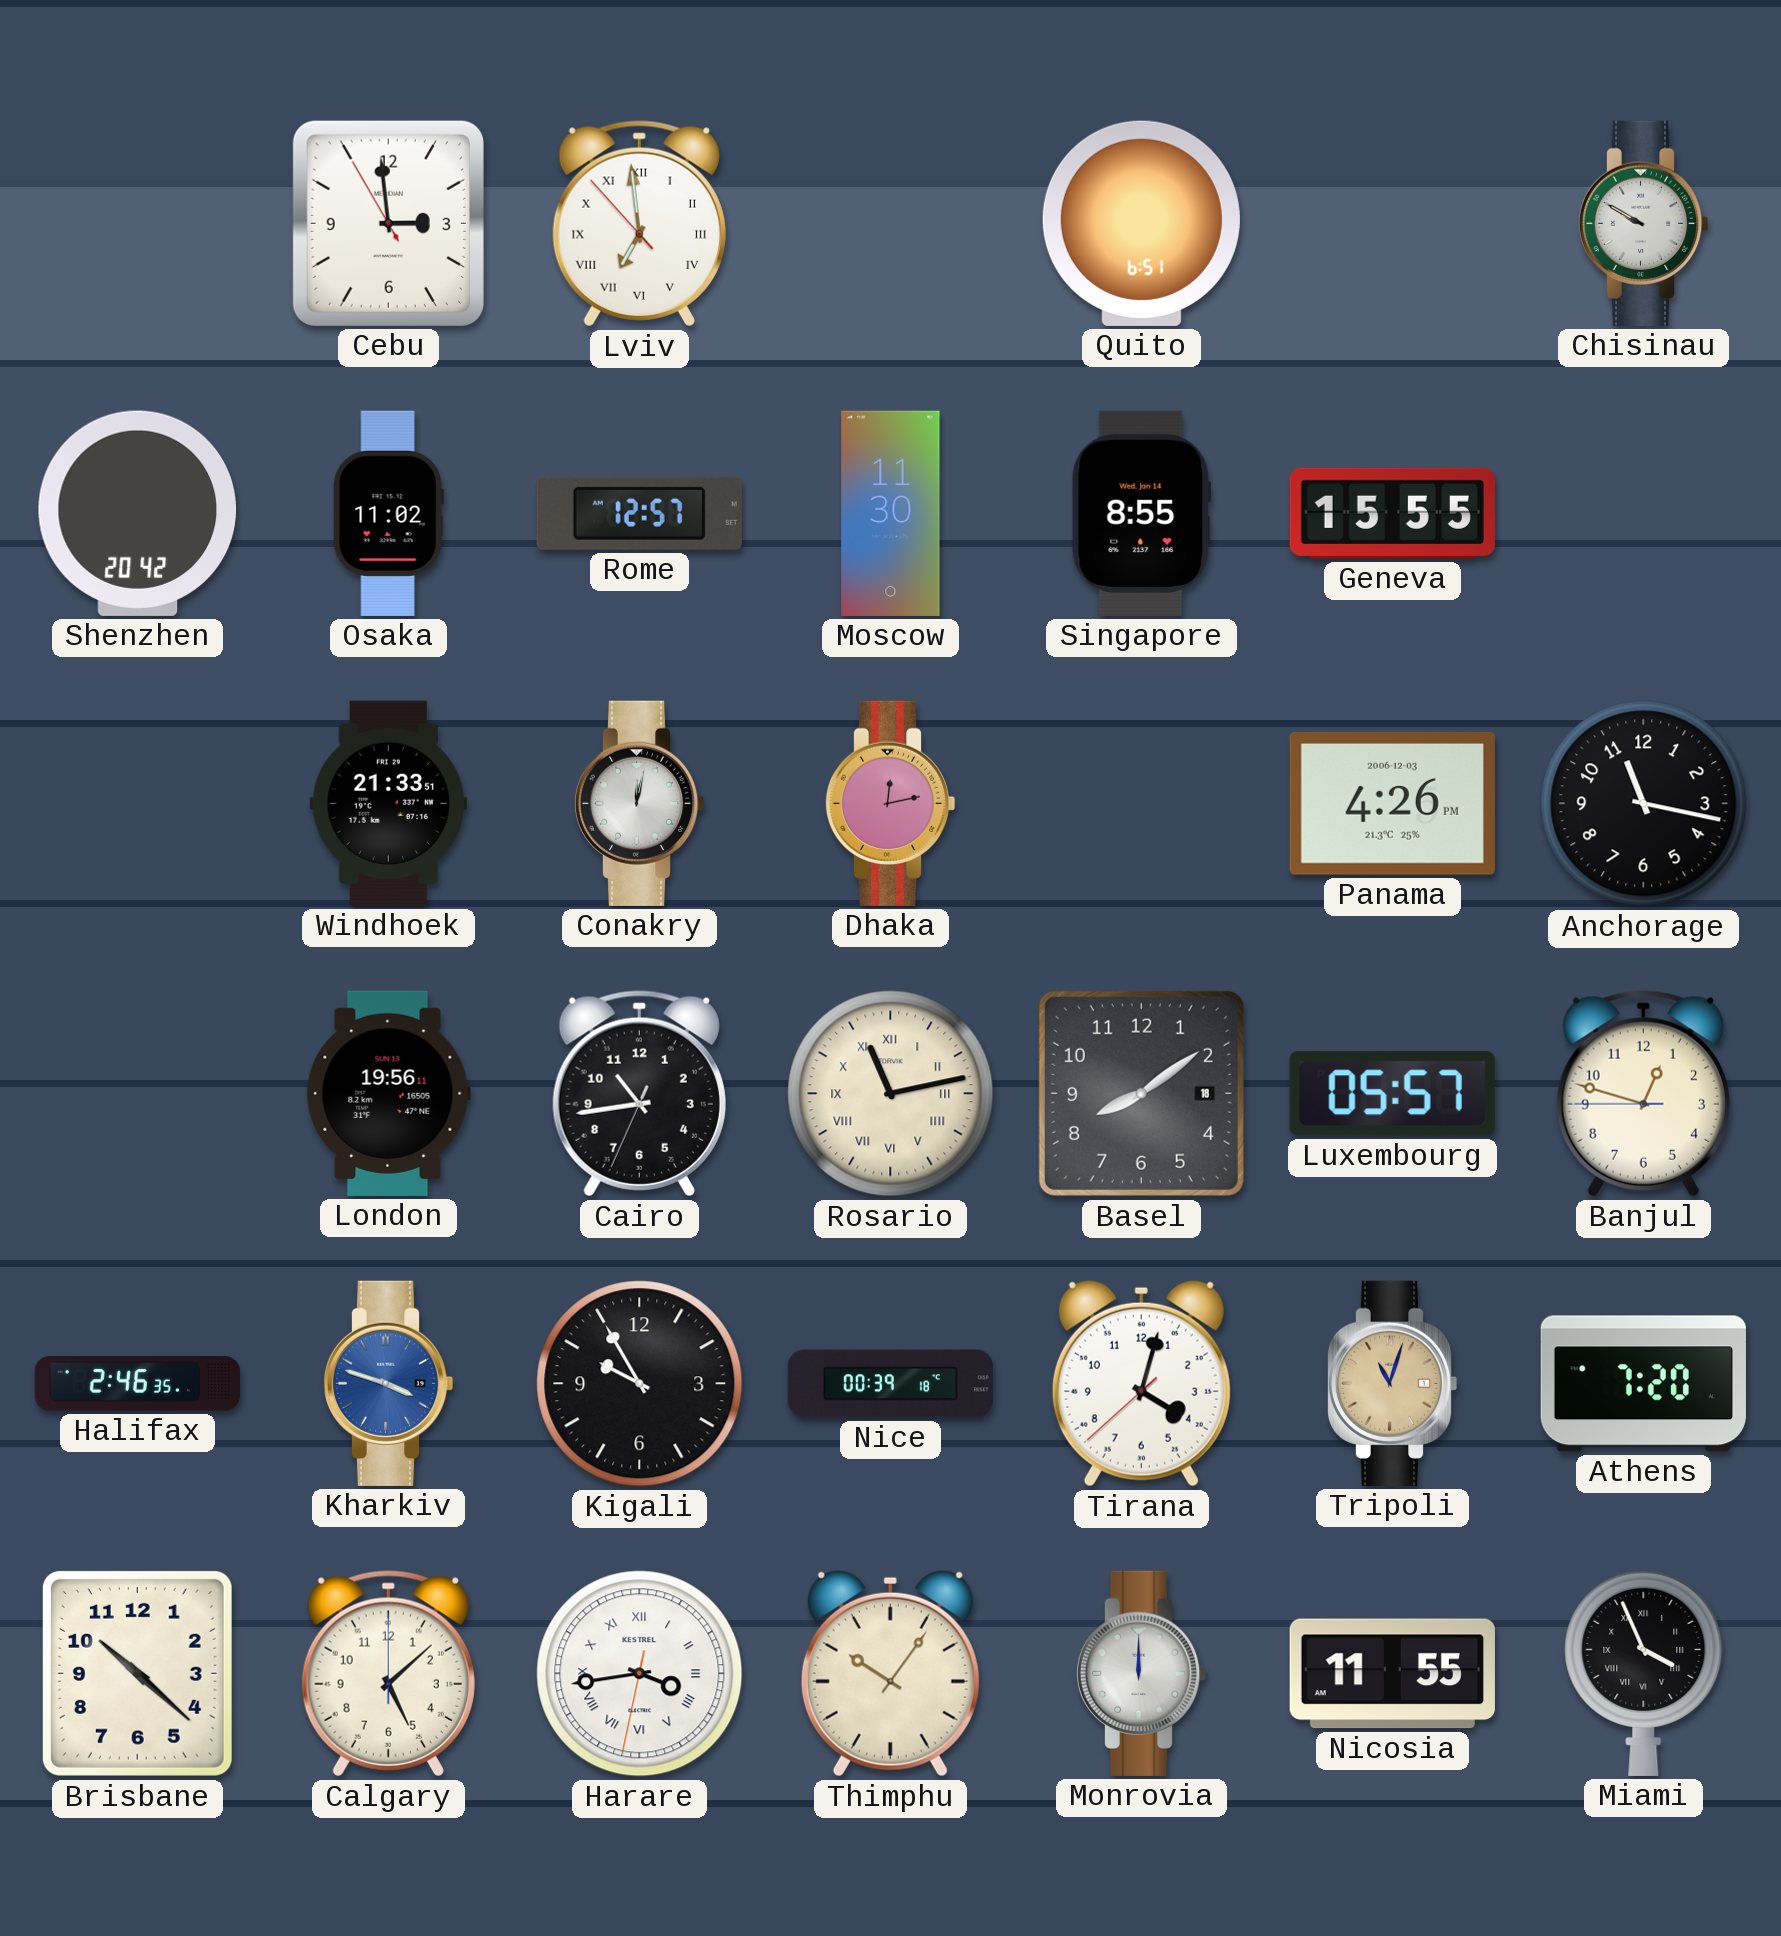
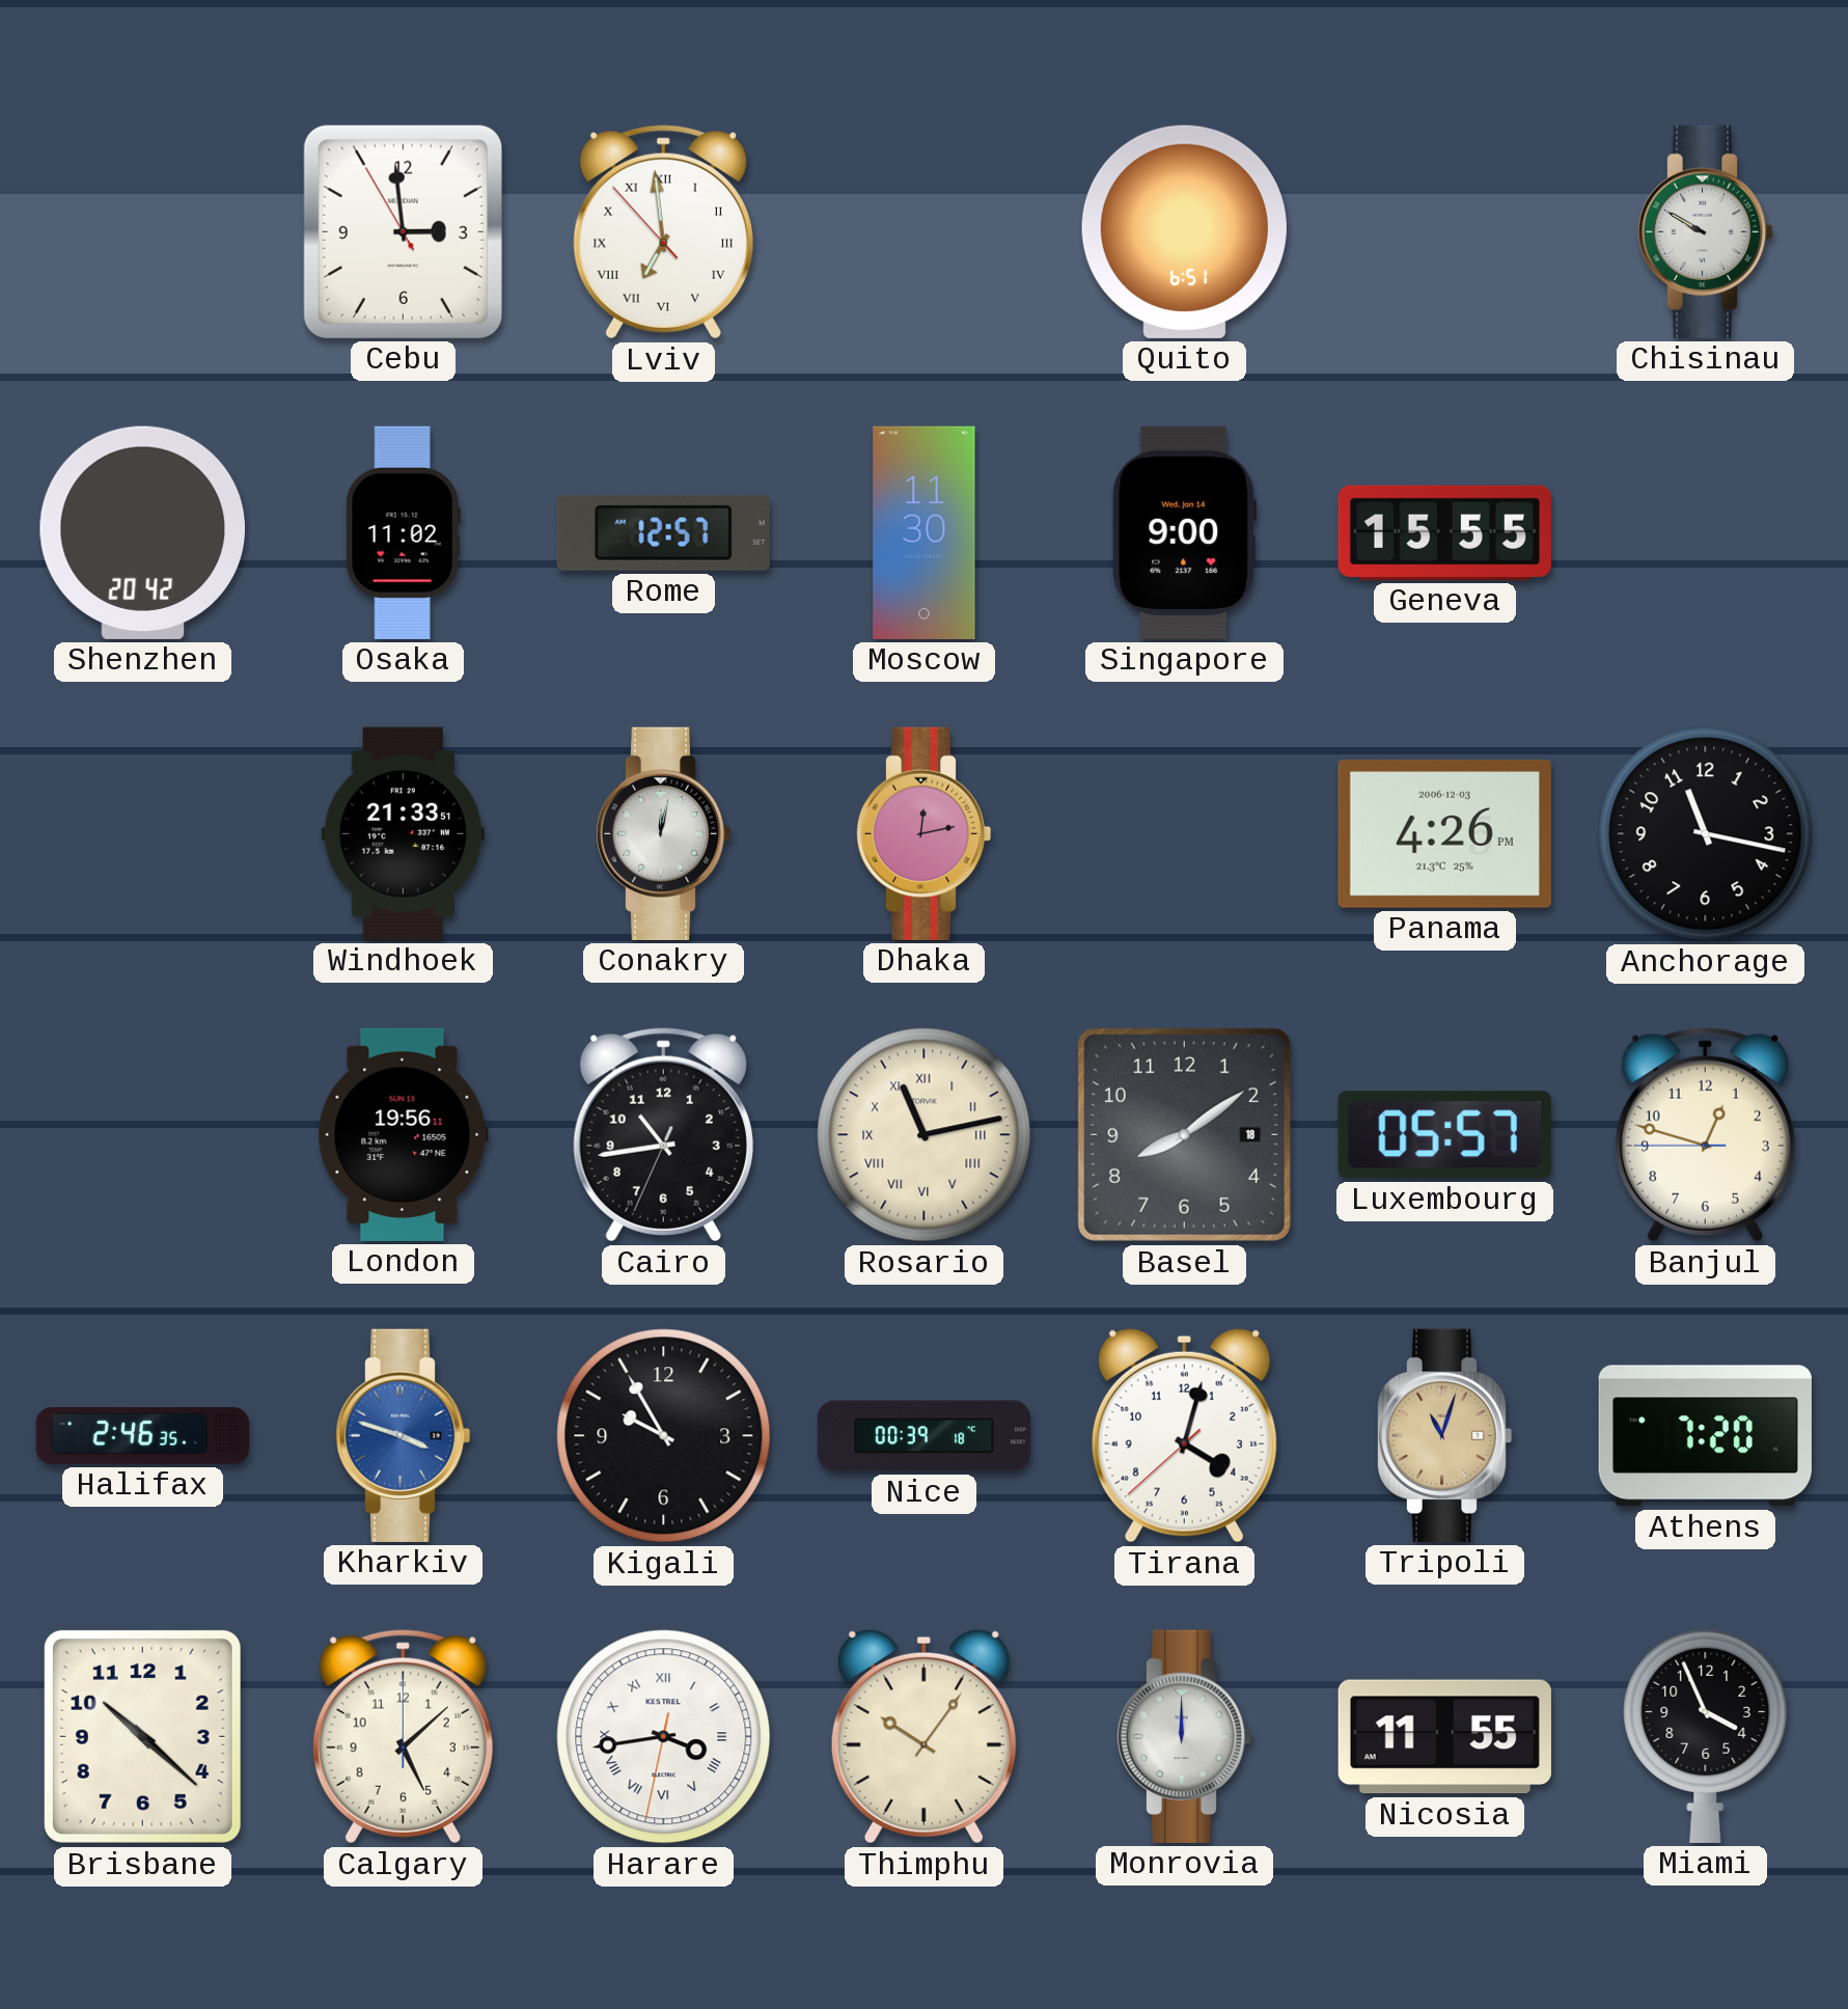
Singapore: 8:55 -> 9:00
Miami numerals: Roman -> Arabic
